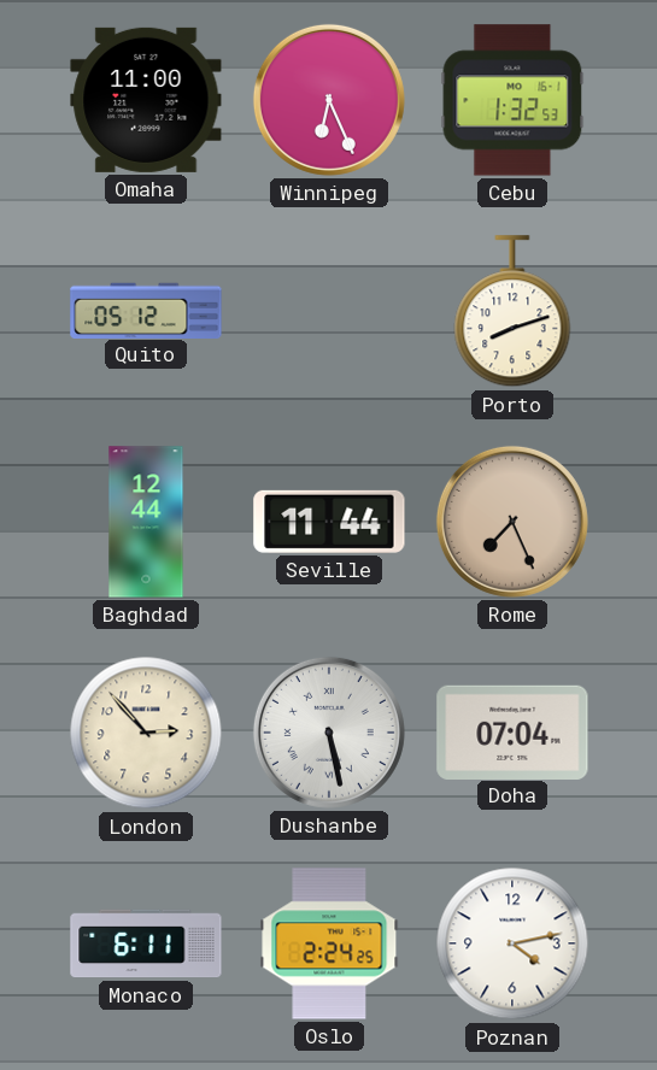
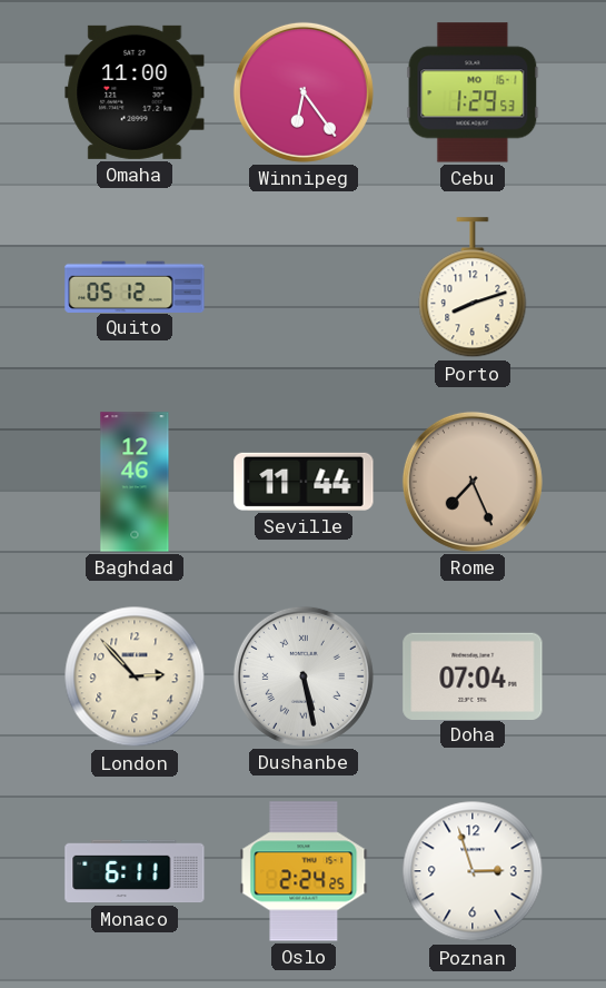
Winnipeg: 6:26 -> 6:24
Cebu: 1:32 -> 1:29
Baghdad: 12:44 -> 12:46
Poznan: 4:13 -> 2:57
